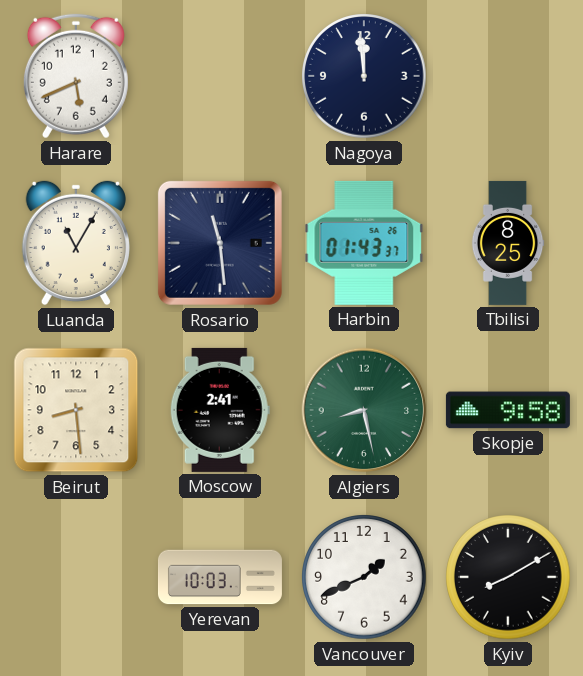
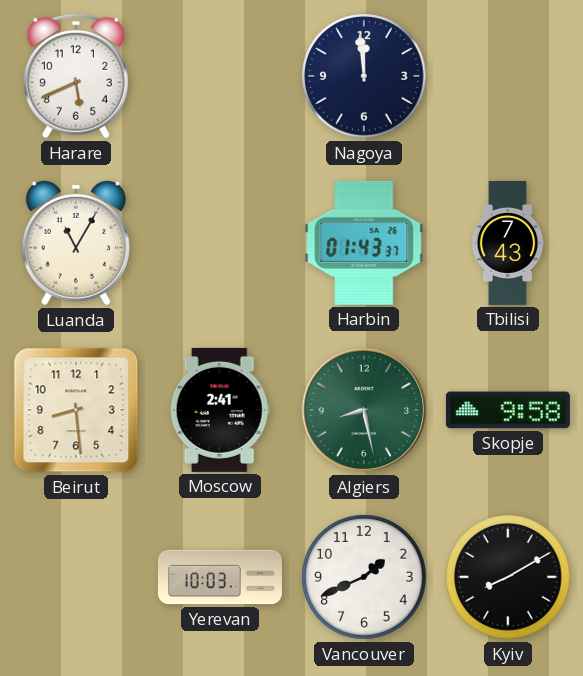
Rosario: 11:29 -> none
Tbilisi: 8:25 -> 7:43
